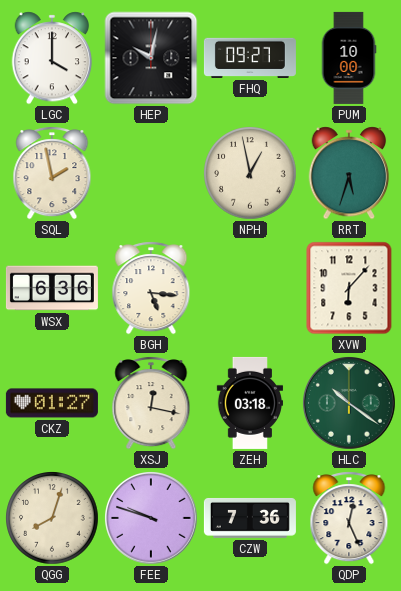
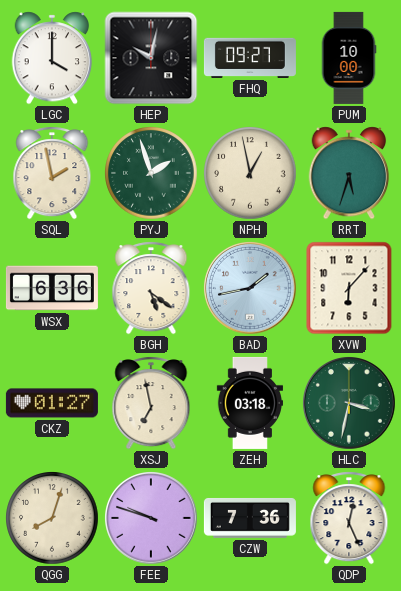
PYJ: none -> 1:57
BGH: 5:16 -> 5:21
BAD: none -> 1:43
XSJ: 12:17 -> 6:58
HLC: 10:21 -> 3:32
